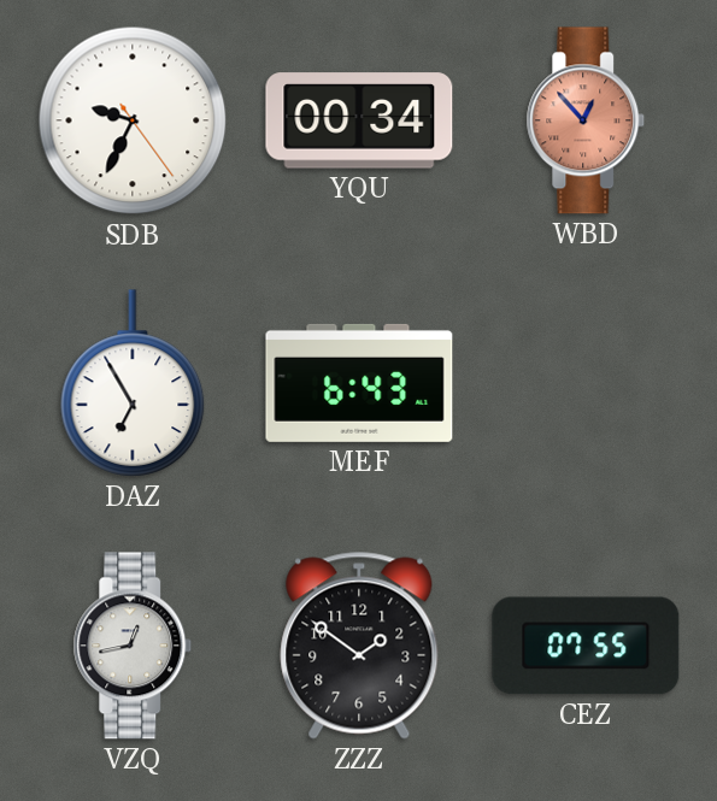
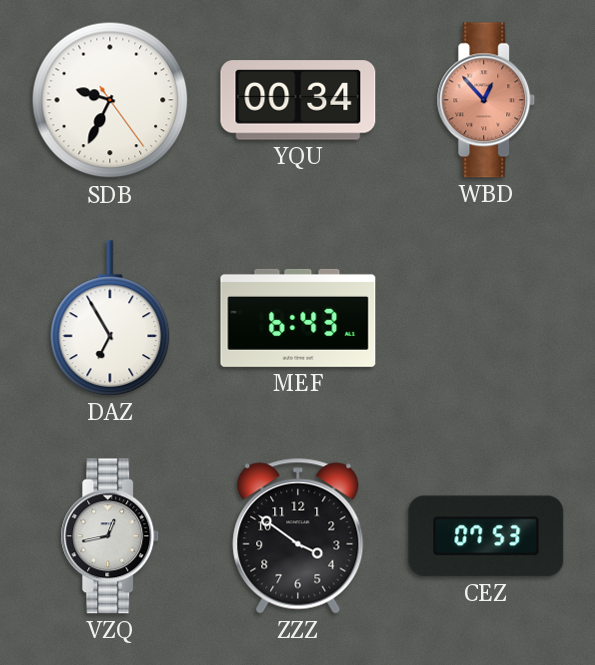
ZZZ: 1:51 -> 3:51
CEZ: 07:55 -> 07:53
